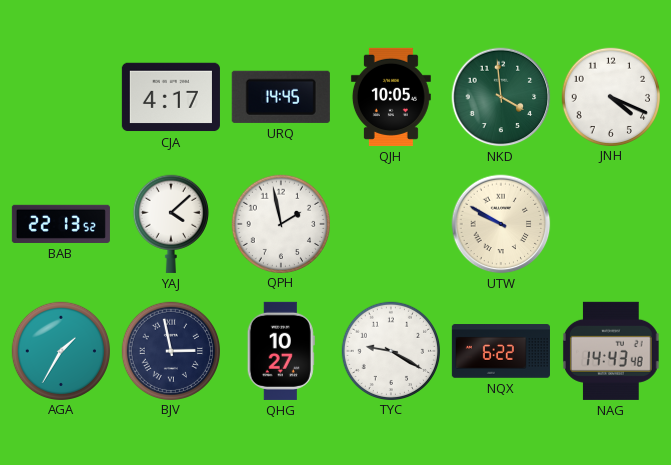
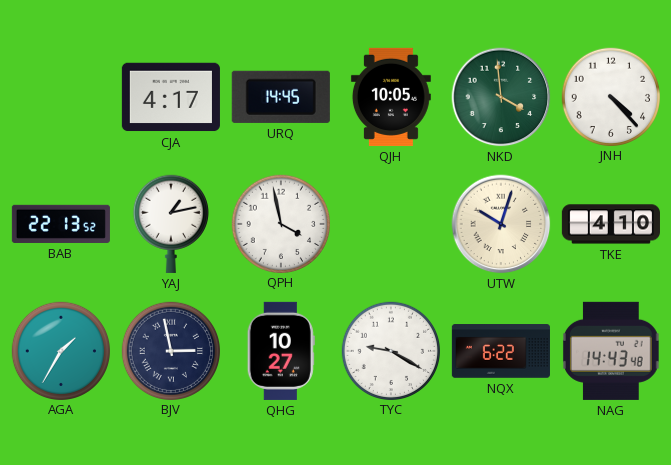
JNH: 4:19 -> 4:23
YAJ: 4:08 -> 1:13
QPH: 1:58 -> 3:58
UTW: 9:50 -> 10:03
TKE: none -> 4:10
